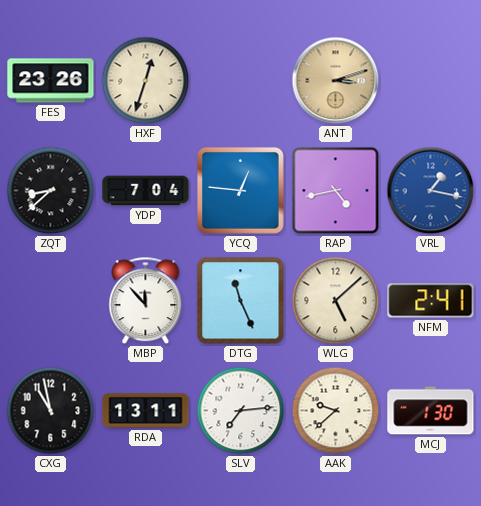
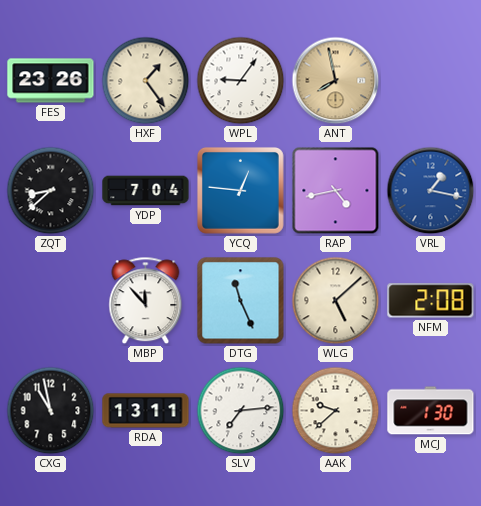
HXF: 12:33 -> 1:24
WPL: none -> 9:06
ANT: 3:12 -> 7:58
NFM: 2:41 -> 2:08
